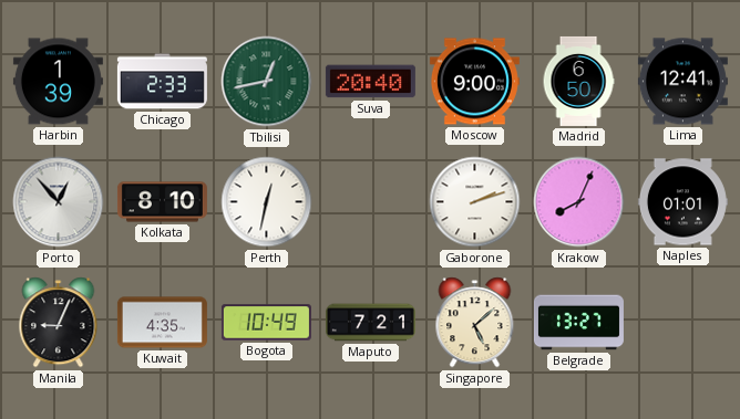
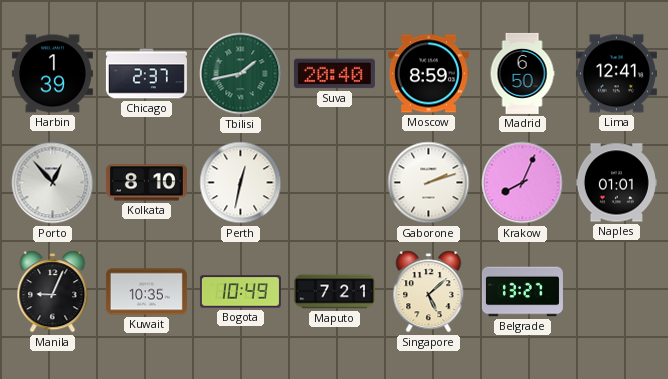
Chicago: 2:33 -> 2:37
Tbilisi: 12:43 -> 1:43
Moscow: 9:00 -> 8:59
Kuwait: 4:35 -> 10:35
